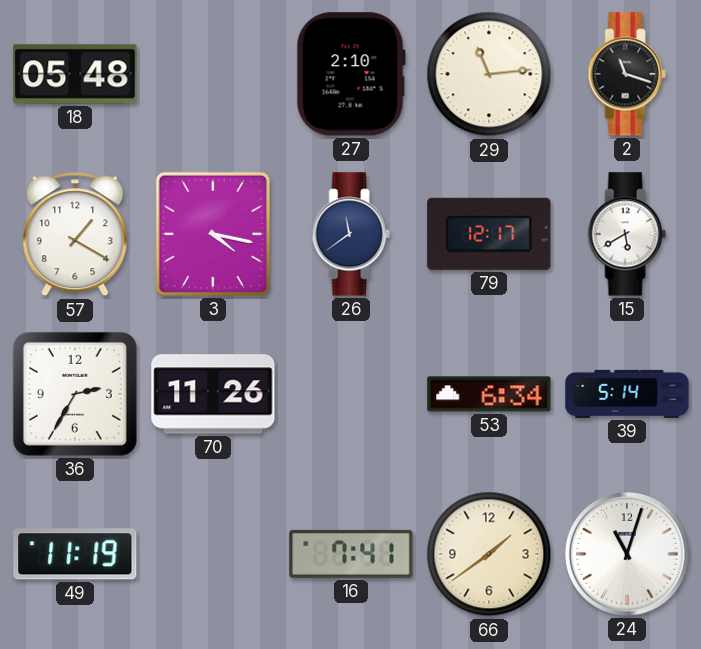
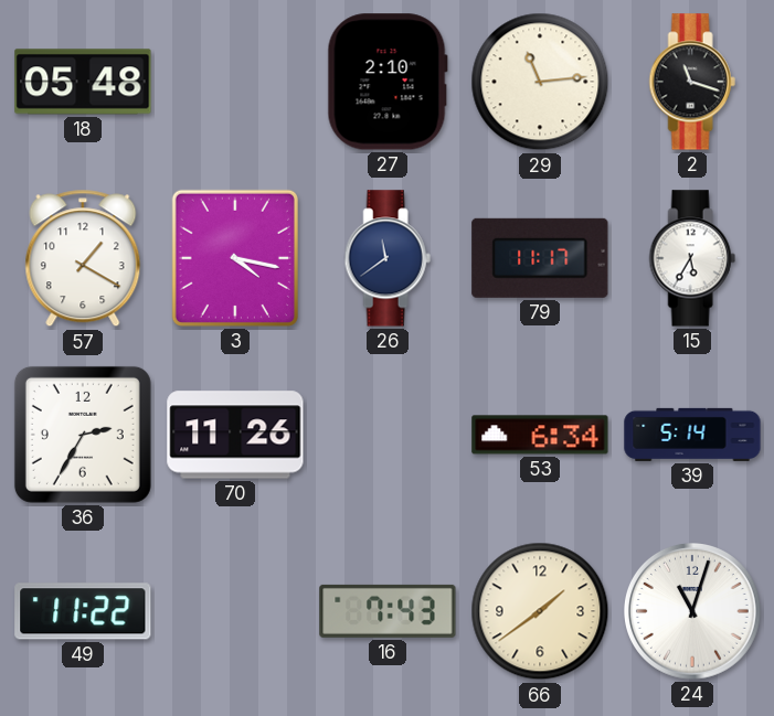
79: 12:17 -> 11:17
15: 5:40 -> 5:35
49: 11:19 -> 11:22
16: 7:41 -> 7:43
